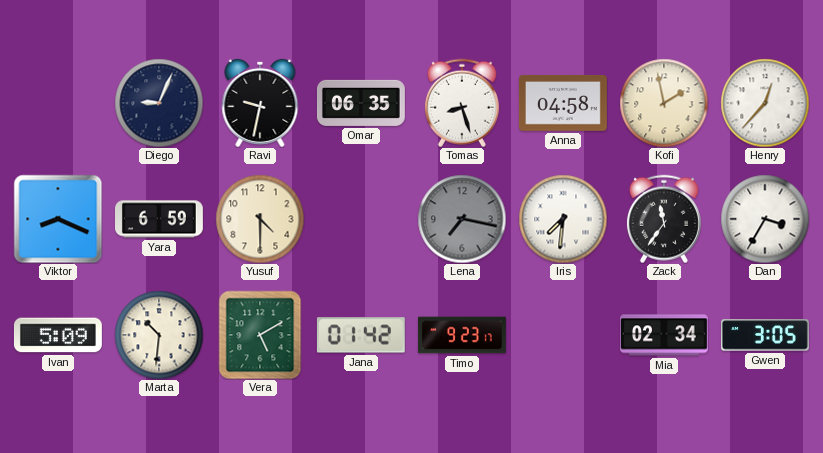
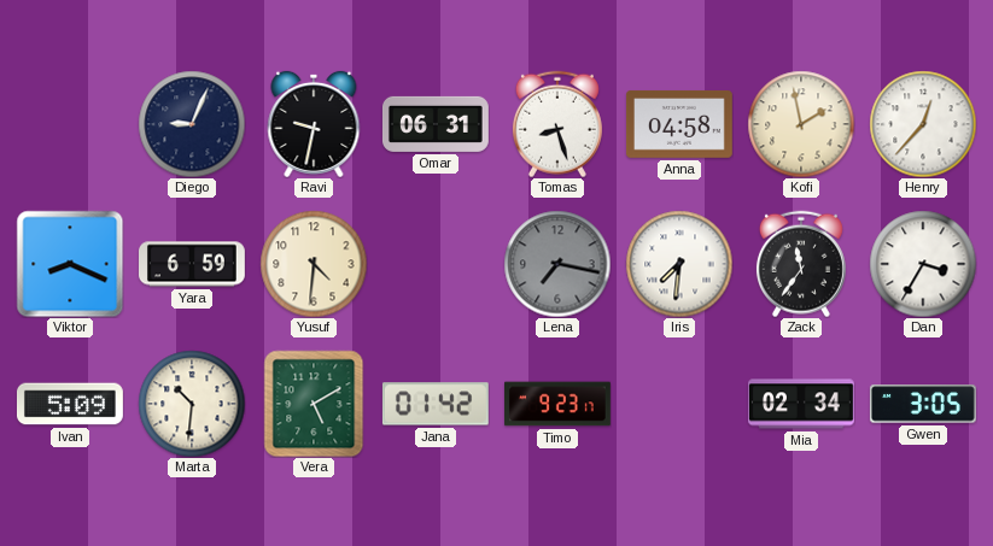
Omar: 06:35 -> 06:31
Yusuf: 4:30 -> 4:31
